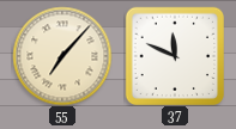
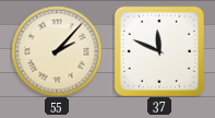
55: 7:07 -> 2:07
